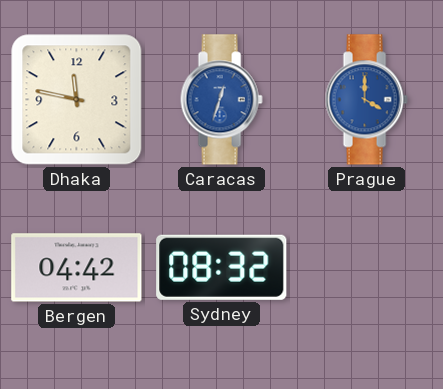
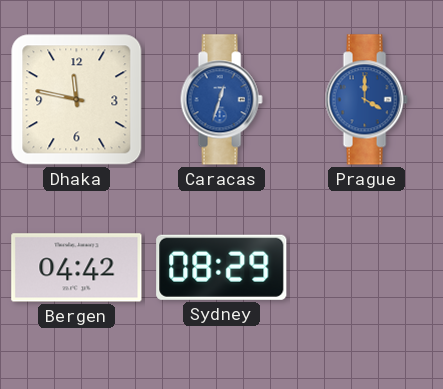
Sydney: 08:32 -> 08:29
